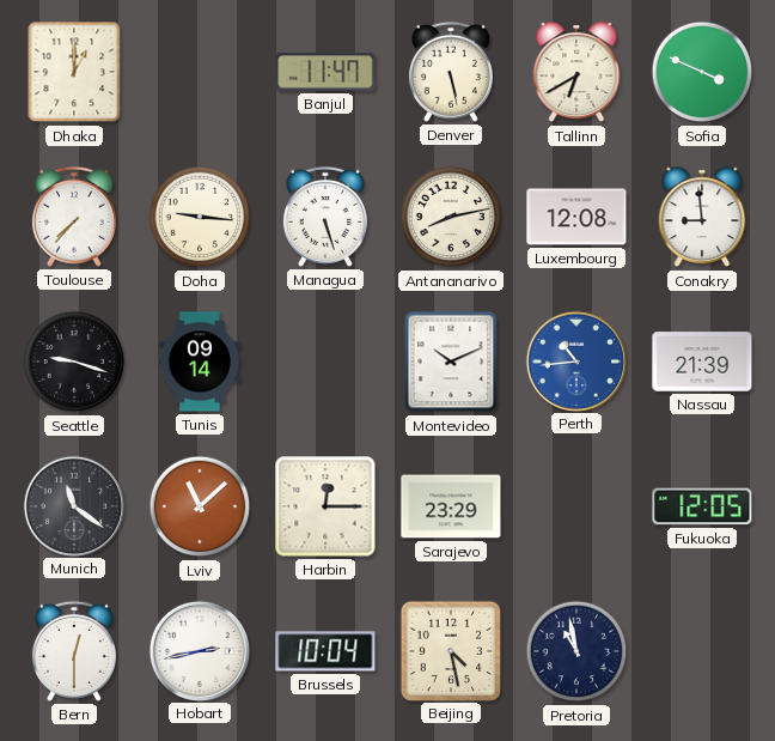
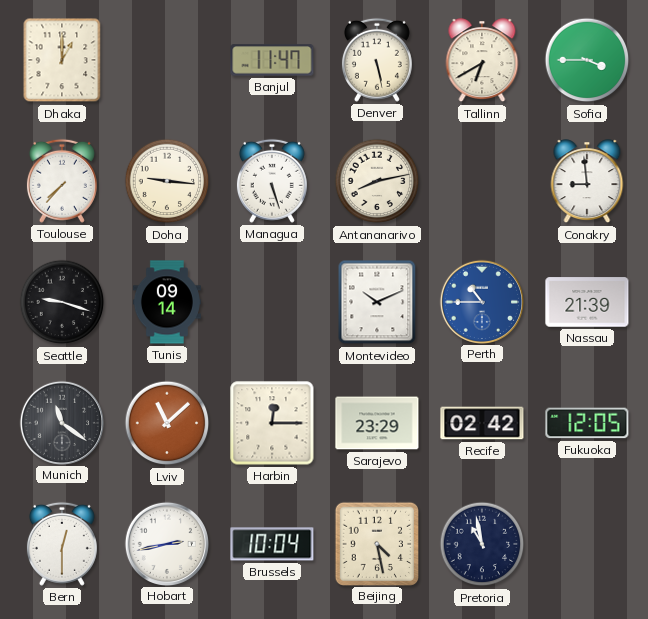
Sofia: 3:49 -> 3:45
Luxembourg: 12:08 -> none
Perth: 10:44 -> 10:45
Recife: none -> 02:42
